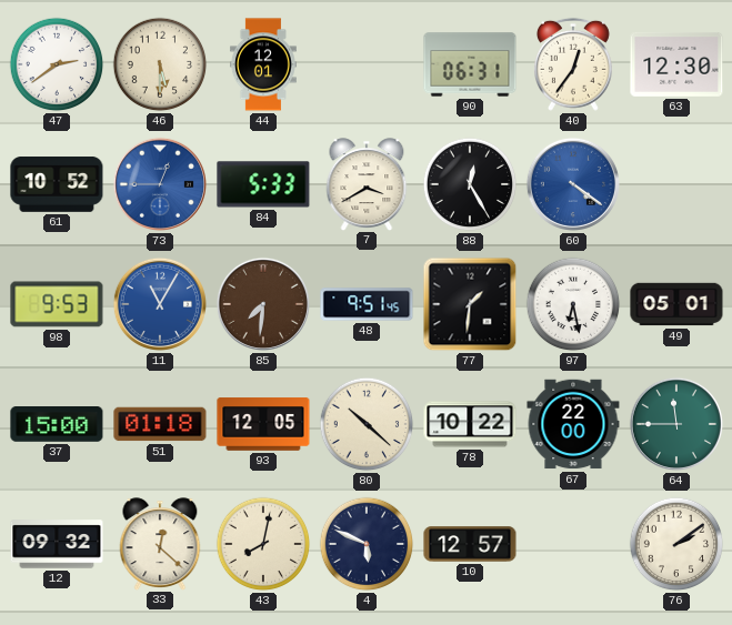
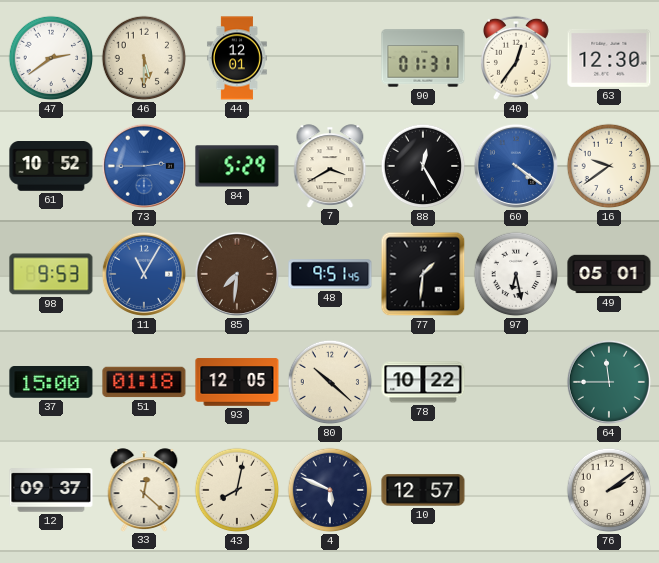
90: 06:31 -> 01:31
73: 12:45 -> 2:45
84: 5:33 -> 5:29
16: none -> 9:39
67: 22:00 -> none
12: 09:32 -> 09:37
